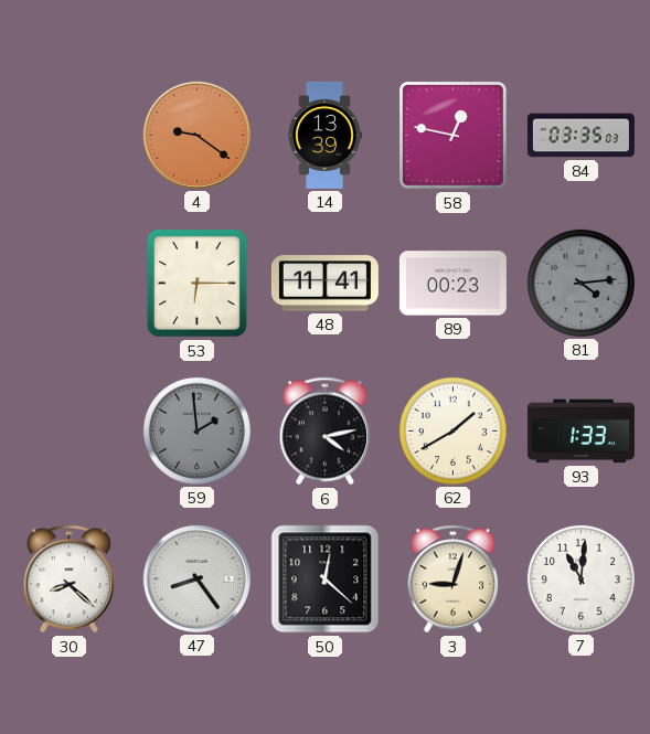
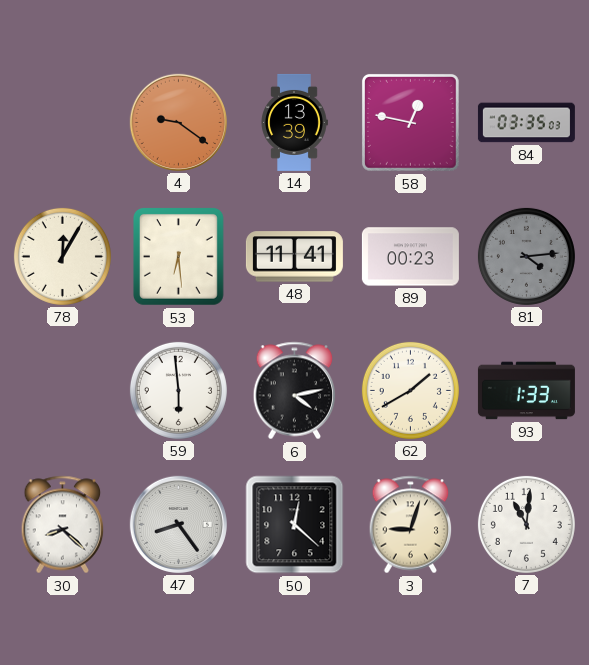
78: none -> 12:05
53: 6:15 -> 6:29
59: 1:59 -> 5:59
59 dial: grey -> white
